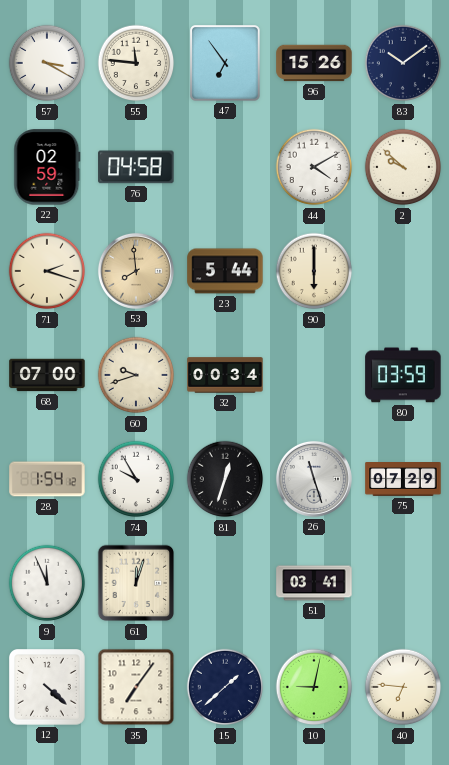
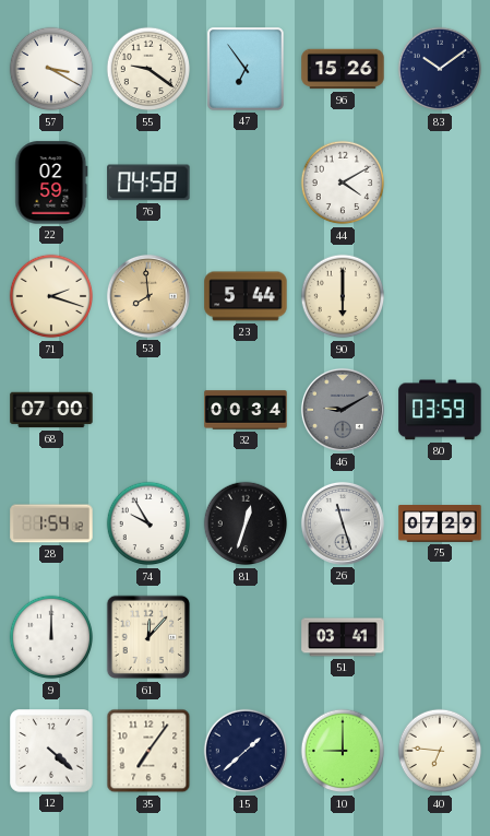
55: 11:46 -> 9:21
2: 9:52 -> none
60: 9:42 -> none
46: none -> 9:10
9: 11:56 -> 12:00
61: 12:03 -> 12:07
10: 9:02 -> 9:00
